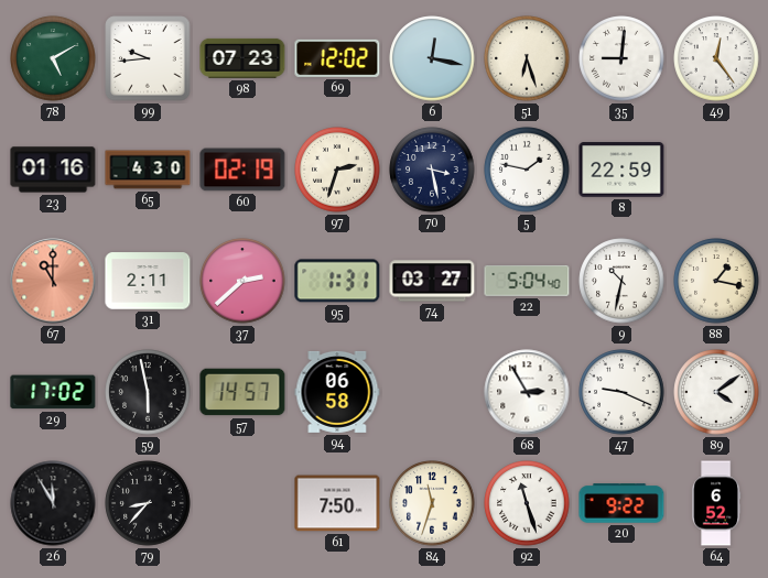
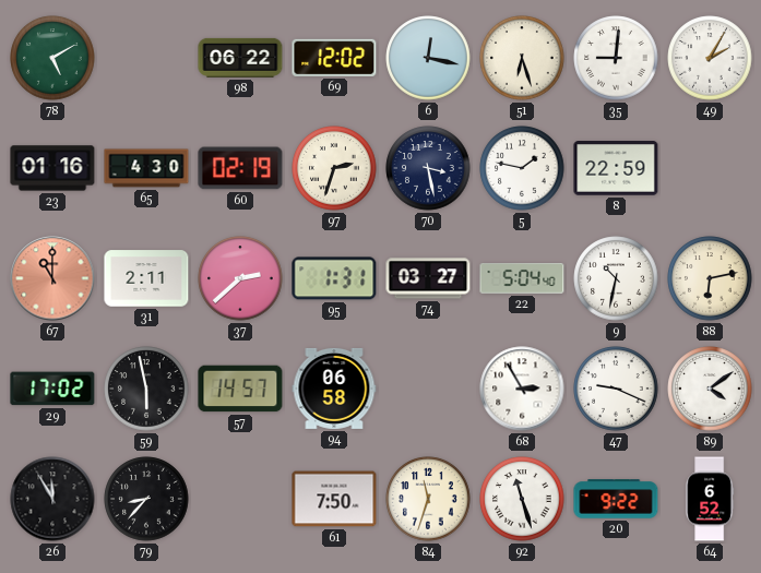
99: 9:44 -> none
98: 07:23 -> 06:22
49: 12:24 -> 2:05
88: 1:17 -> 6:13
